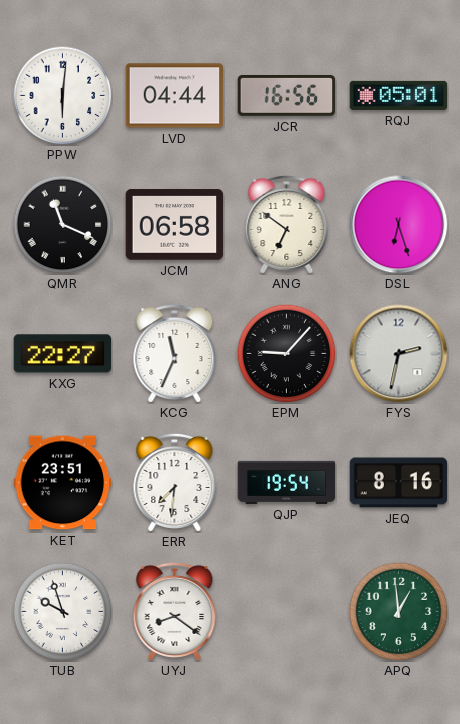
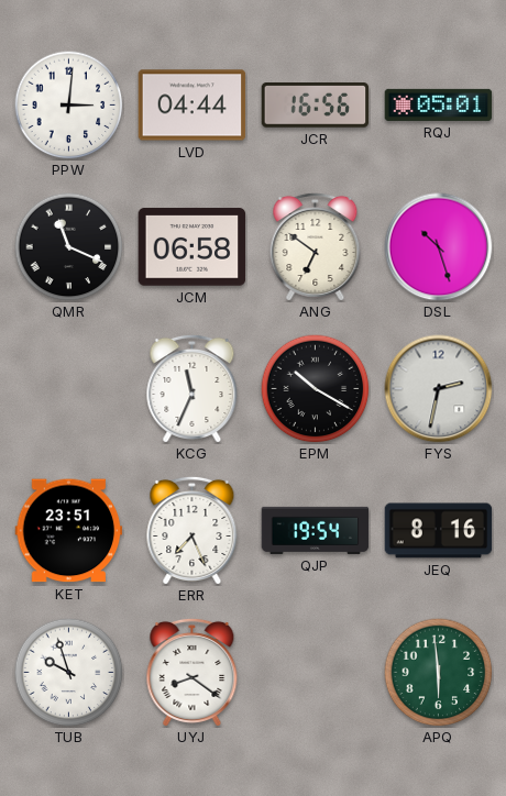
PPW: 6:01 -> 3:01
DSL: 6:27 -> 10:27
KXG: 22:27 -> none
EPM: 9:07 -> 10:20
ERR: 7:31 -> 7:26
APQ: 12:59 -> 5:59
